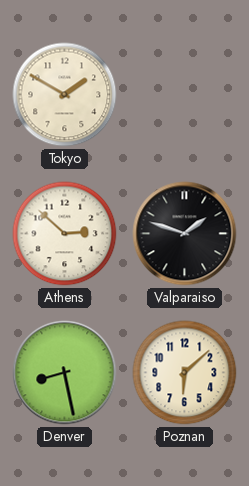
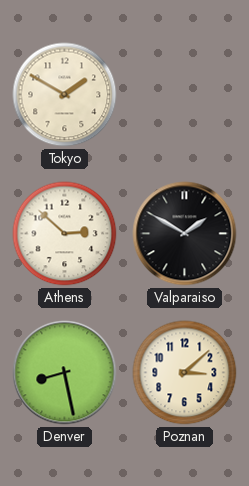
Valparaiso: 1:48 -> 1:50
Poznan: 6:08 -> 3:08
